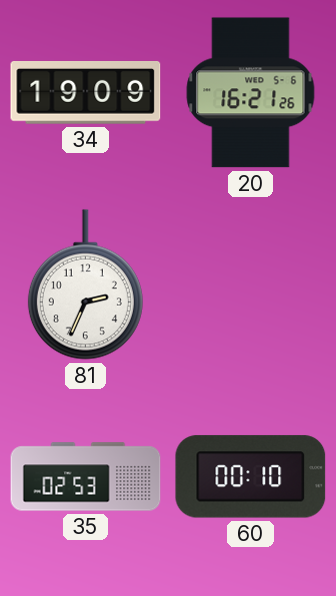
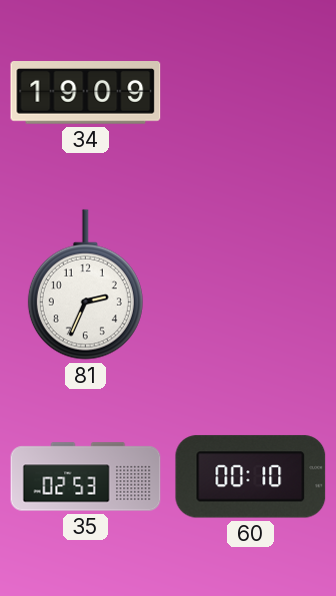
20: 16:21 -> none
